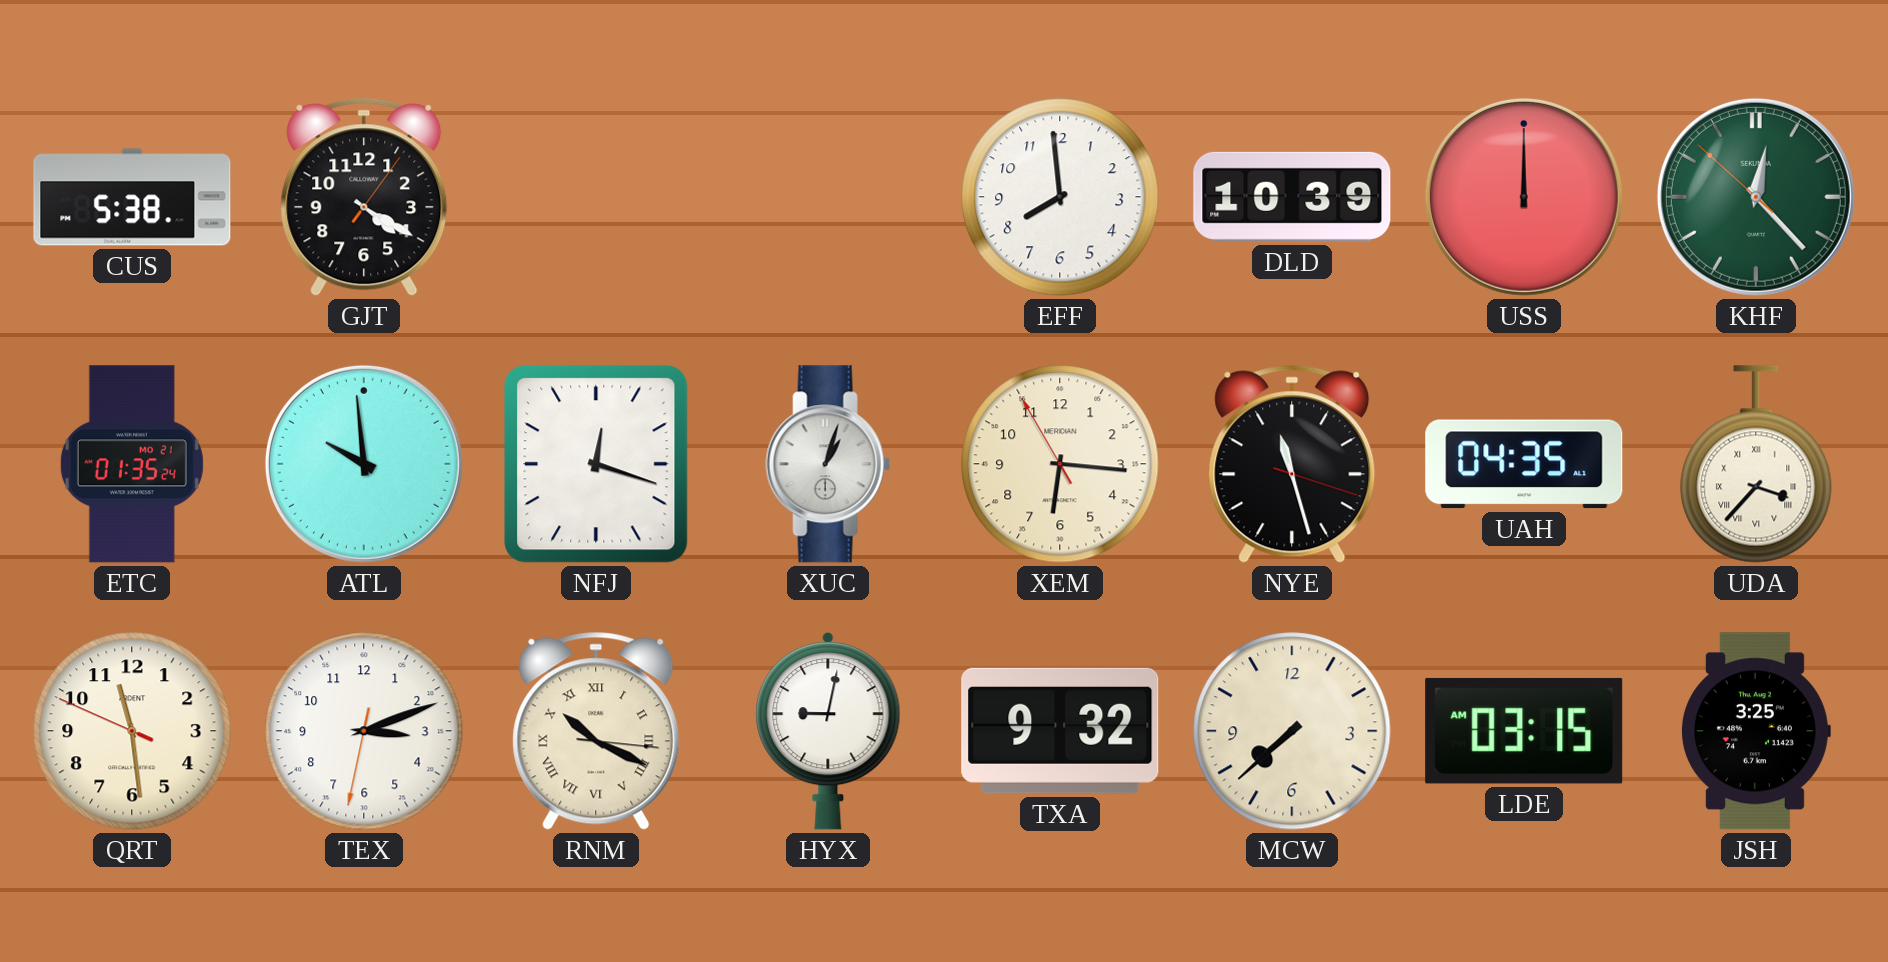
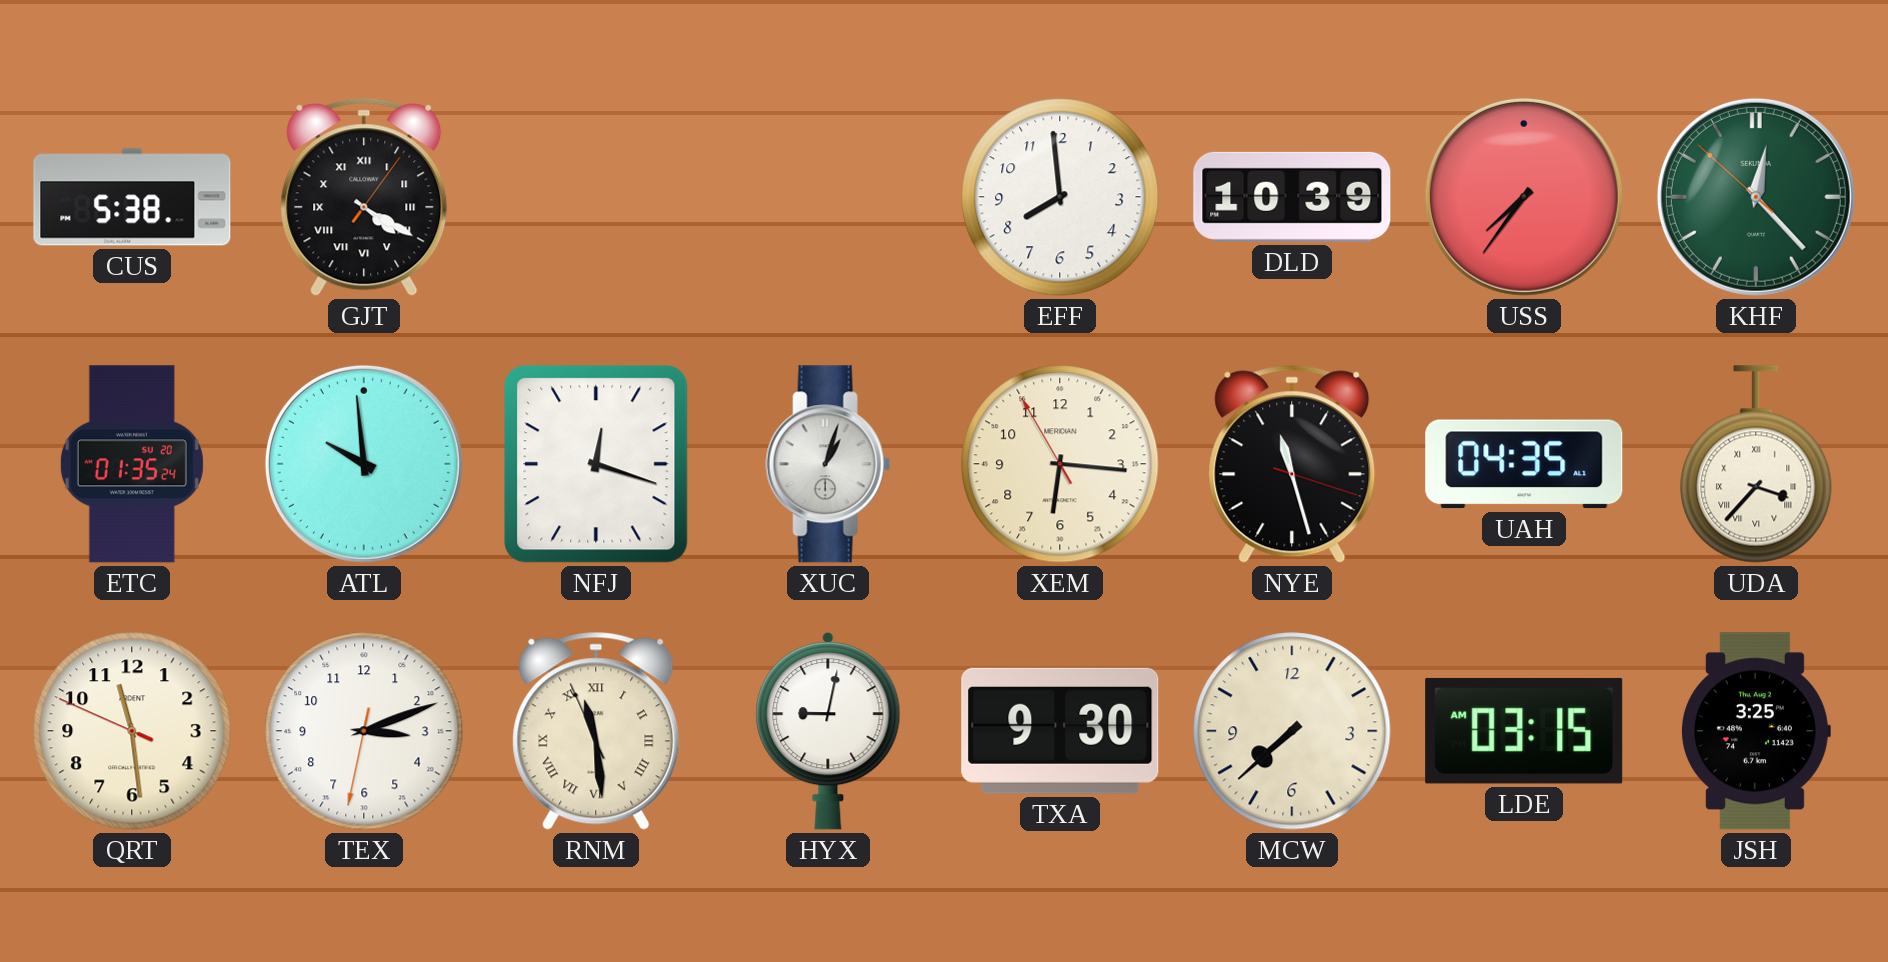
GJT numerals: Arabic -> Roman
USS: 12:00 -> 7:36
ETC date: MO 21 -> SU 20
RNM: 10:19 -> 11:28
TXA: 9:32 -> 9:30
